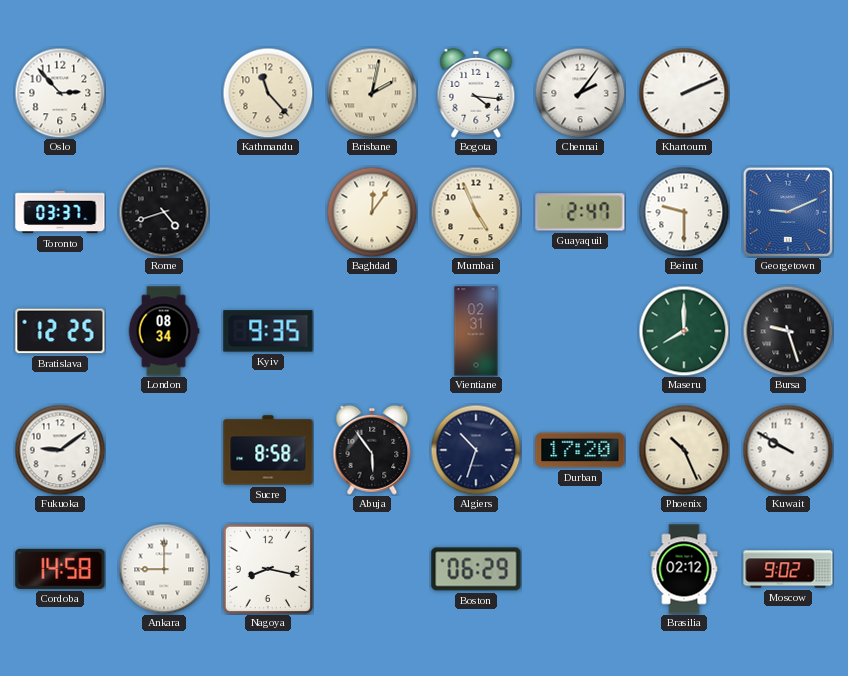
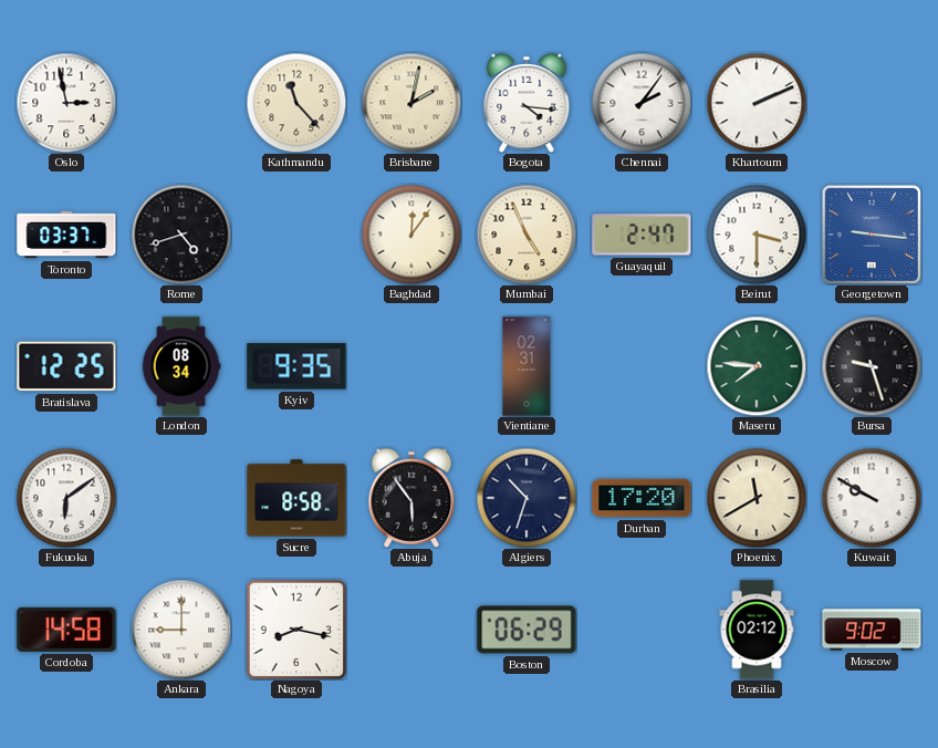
Oslo: 2:53 -> 2:58
Beirut: 9:30 -> 3:30
Georgetown: 9:11 -> 9:16
Maseru: 8:00 -> 7:46
Fukuoka: 9:09 -> 6:09
Phoenix: 10:26 -> 11:40
